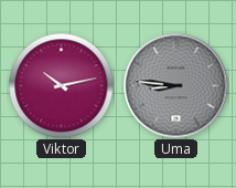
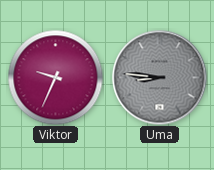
Viktor: 10:13 -> 9:34
